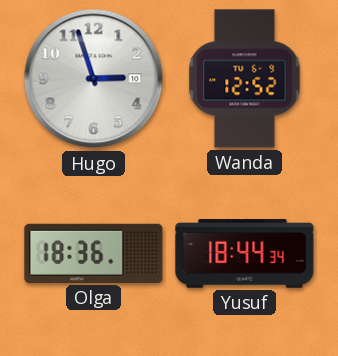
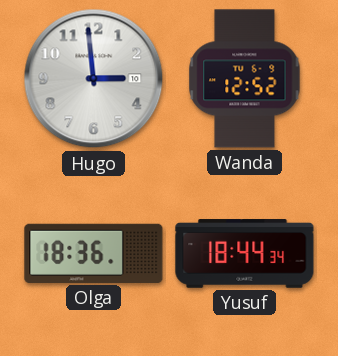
Hugo: 2:57 -> 2:59
